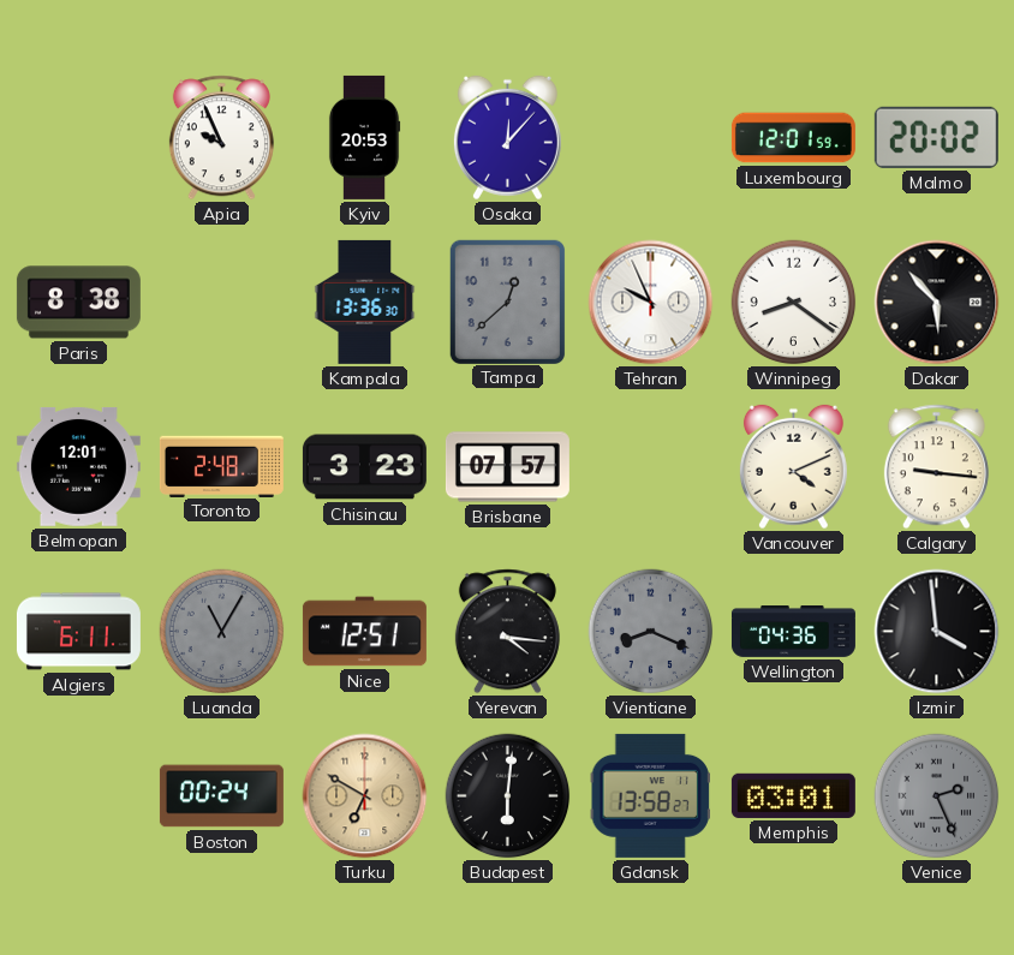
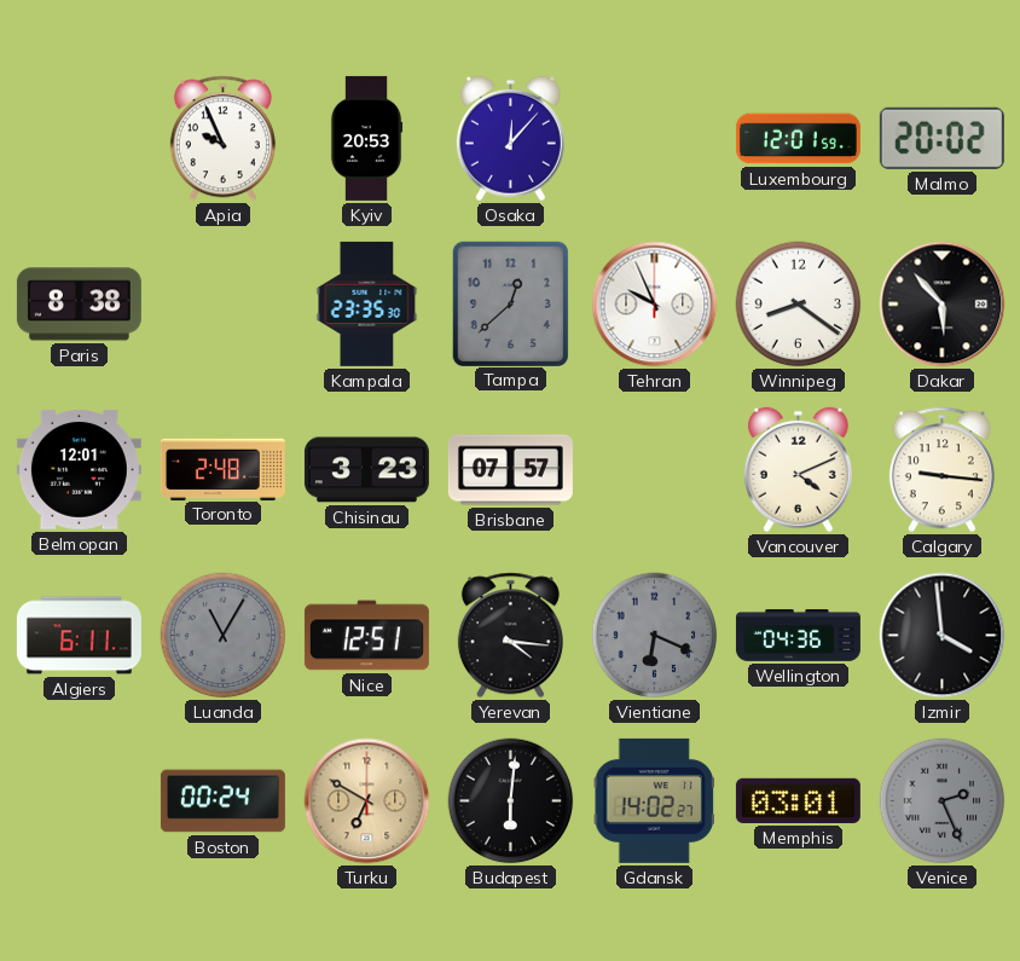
Kampala: 13:36 -> 23:35
Vientiane: 8:19 -> 6:19
Gdansk: 13:58 -> 14:02
